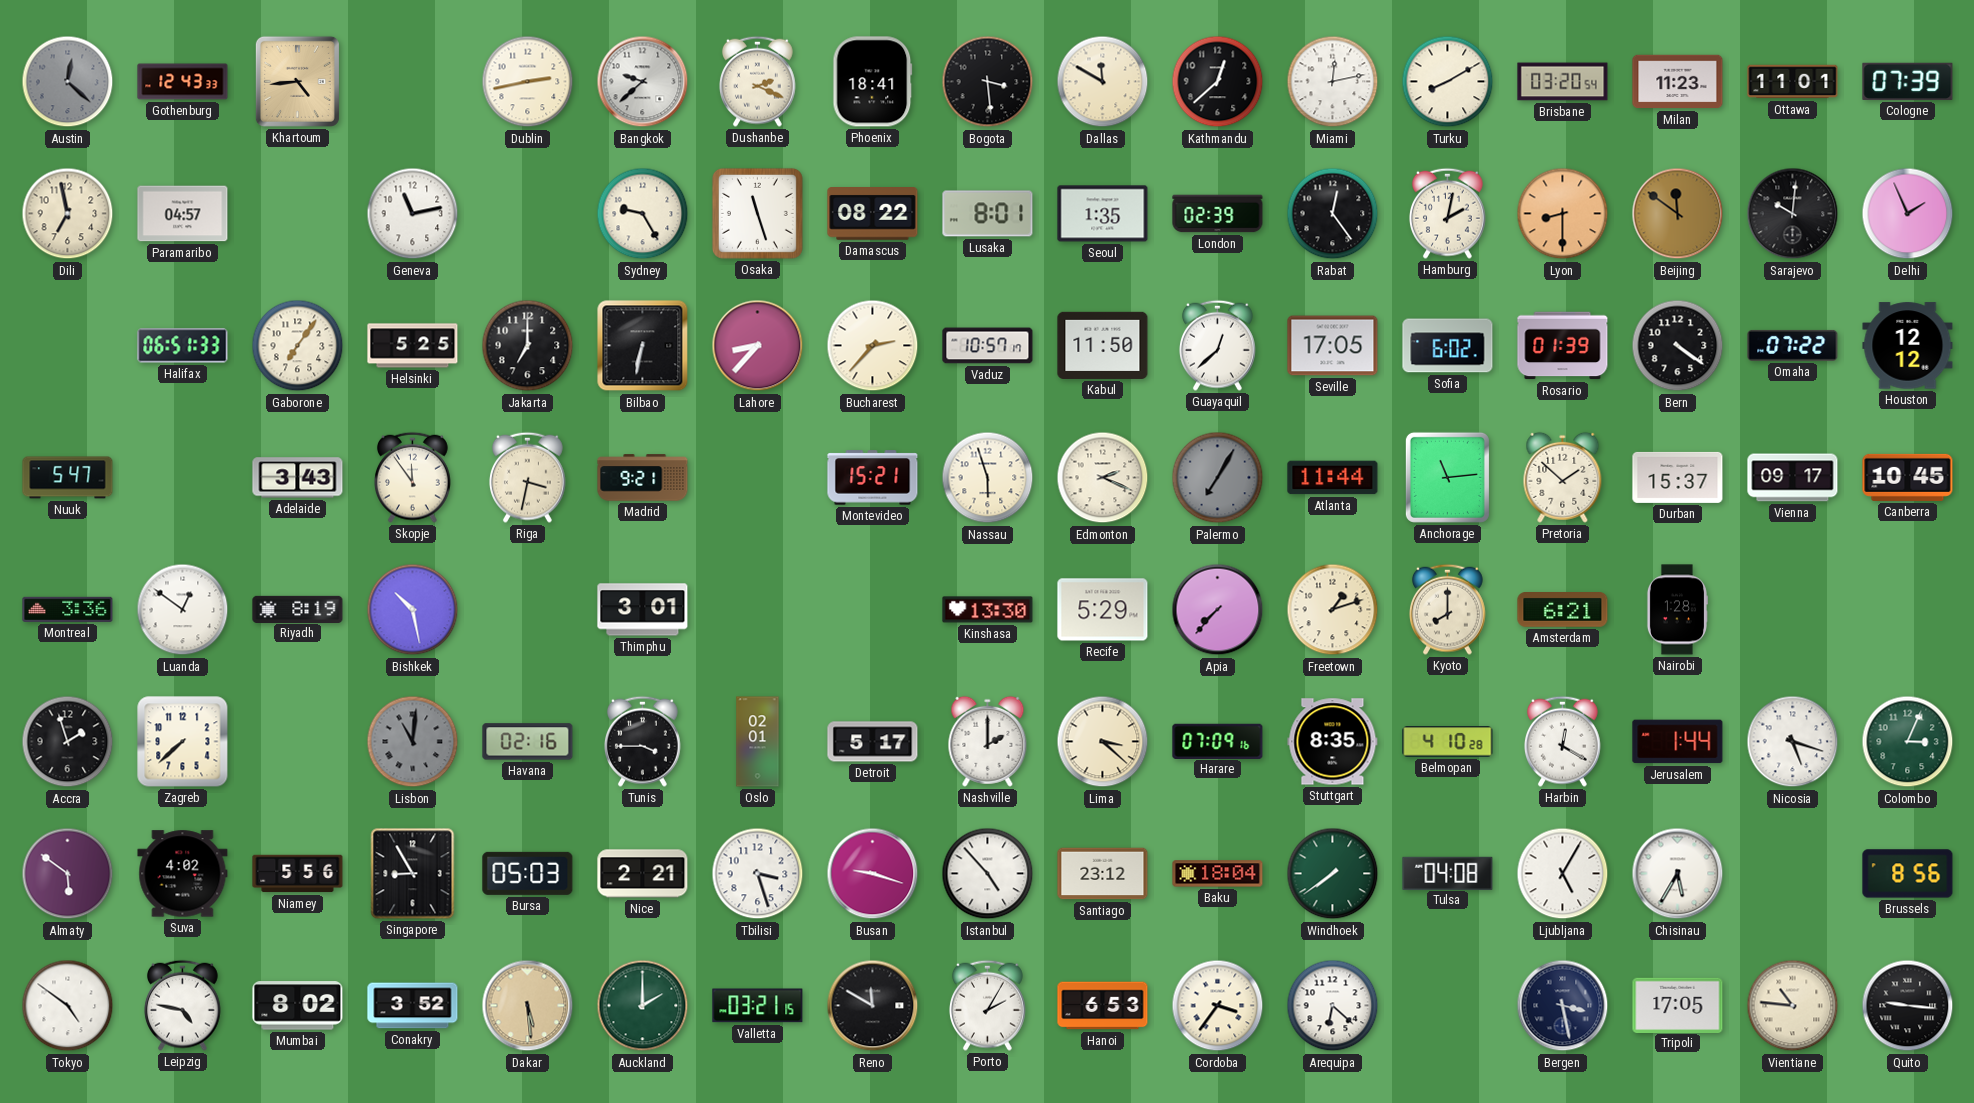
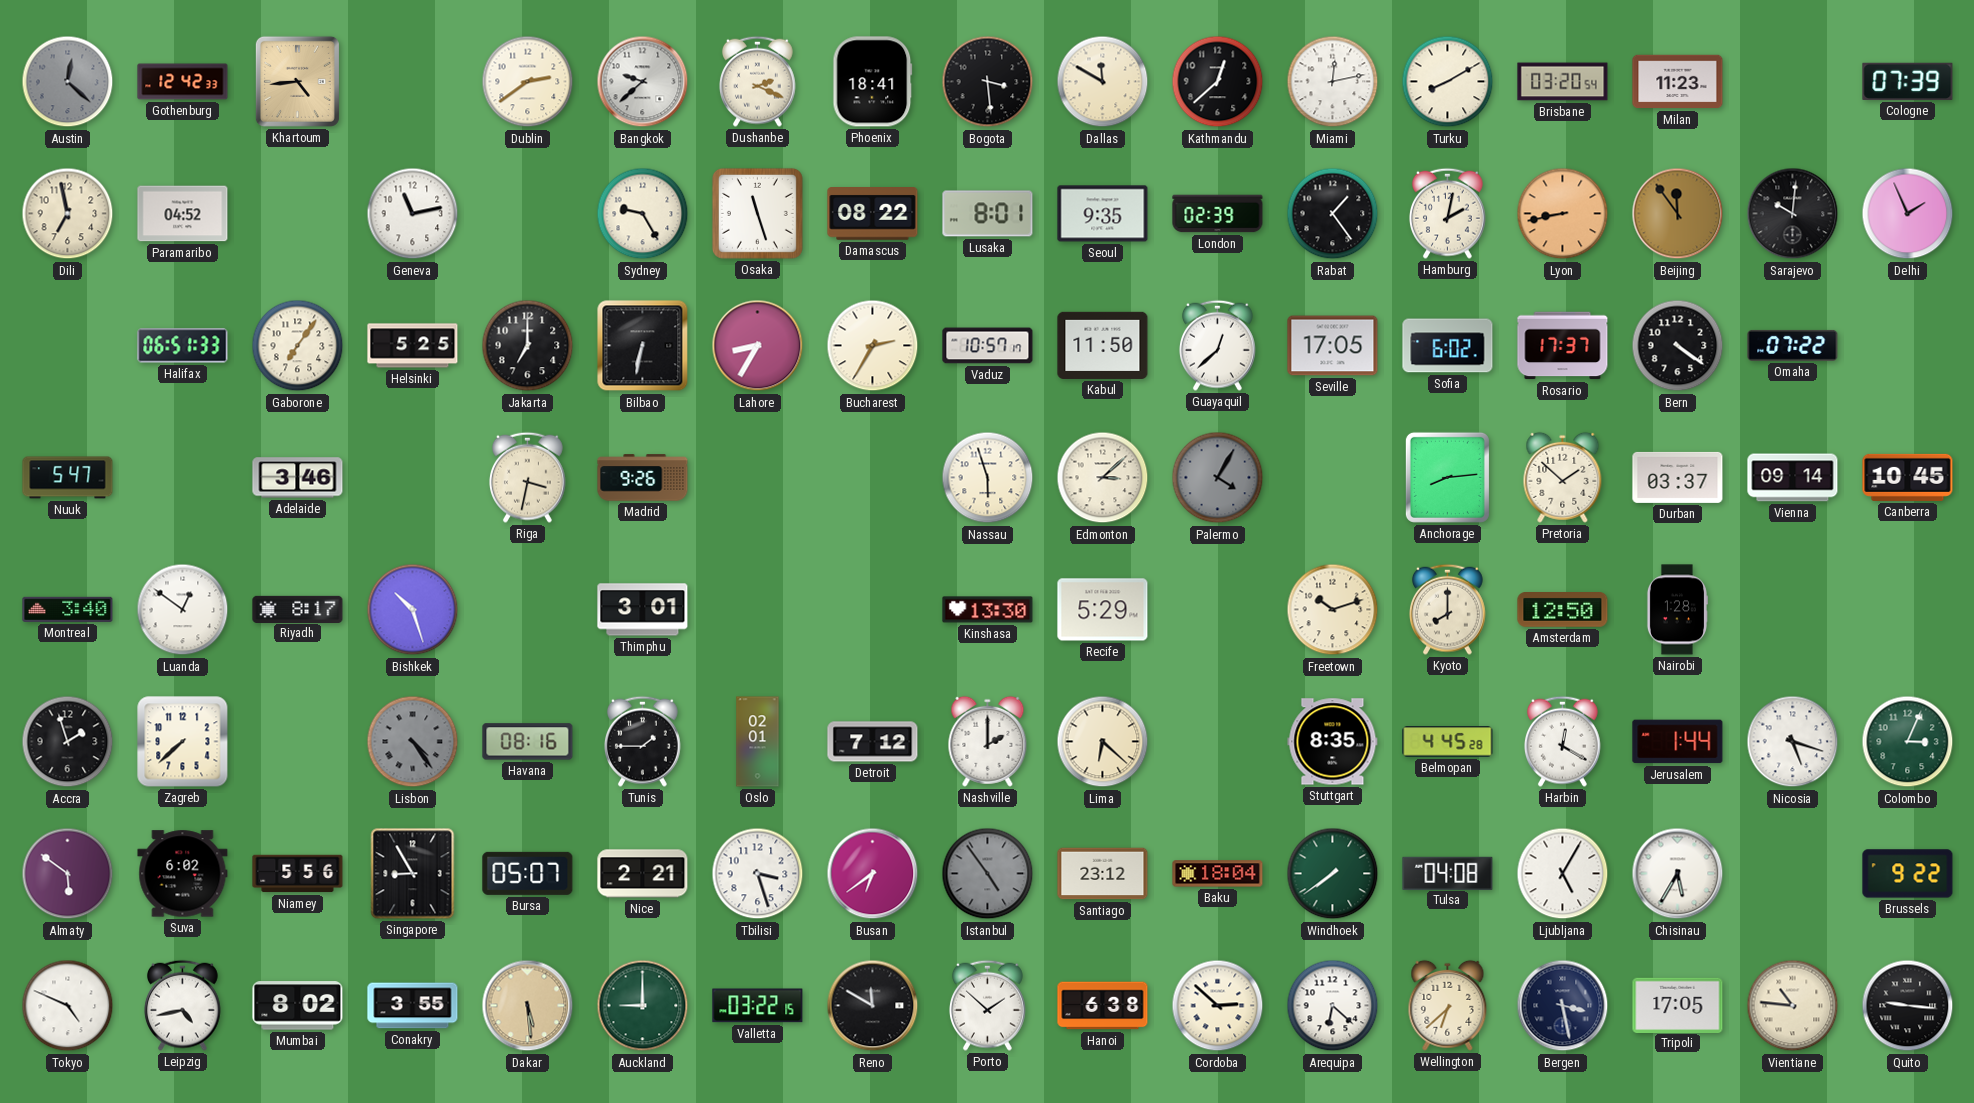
Gothenburg: 12:43 -> 12:42
Dublin: 2:43 -> 2:39
Ottawa: 11:01 -> none
Paramaribo: 04:57 -> 04:52
Seoul: 1:35 -> 9:35
Rabat: 12:24 -> 1:24
Lyon: 8:30 -> 8:43
Beijing: 11:51 -> 11:54
Lahore: 8:37 -> 8:35
Bucharest: 2:37 -> 2:35
Rosario: 01:39 -> 17:37
Houston: 12:12 -> none
Adelaide: 3:43 -> 3:46
Skopje: 11:54 -> none
Madrid: 9:21 -> 9:26
Montevideo: 15:21 -> none
Edmonton: 2:19 -> 3:08
Palermo: 7:05 -> 4:05
Atlanta: 11:44 -> none
Anchorage: 11:14 -> 8:14
Durban: 15:37 -> 03:37
Vienna: 09:17 -> 09:14
Montreal: 3:36 -> 3:40
Riyadh: 8:19 -> 8:17
Bishkek: 10:28 -> 10:27
Apia: 7:37 -> none
Freetown: 1:12 -> 10:12
Amsterdam: 6:21 -> 12:50
Lisbon: 11:01 -> 4:24
Havana: 02:16 -> 08:16
Tunis: 3:45 -> 1:45
Detroit: 5:17 -> 7:12
Lima: 3:22 -> 6:22
Harare: 07:09 -> none
Belmopan: 4:10 -> 4:45
Suva: 4:02 -> 6:02
Bursa: 05:03 -> 05:07
Busan: 9:18 -> 6:39
Istanbul: 4:53 -> 4:54
Istanbul dial: white -> grey
Brussels: 8:56 -> 9:22
Tokyo: 4:51 -> 4:49
Leipzig: 4:47 -> 4:43
Conakry: 3:52 -> 3:55
Auckland: 2:00 -> 9:00
Valletta: 03:21 -> 03:22
Porto: 2:05 -> 1:52
Hanoi: 6:53 -> 6:38
Cordoba: 3:36 -> 2:52
Wellington: none -> 6:38
